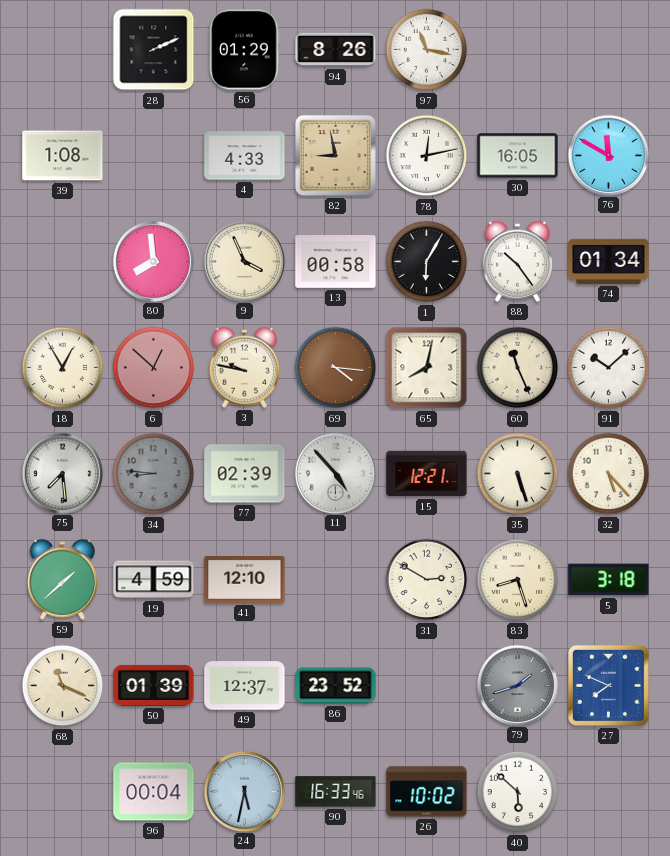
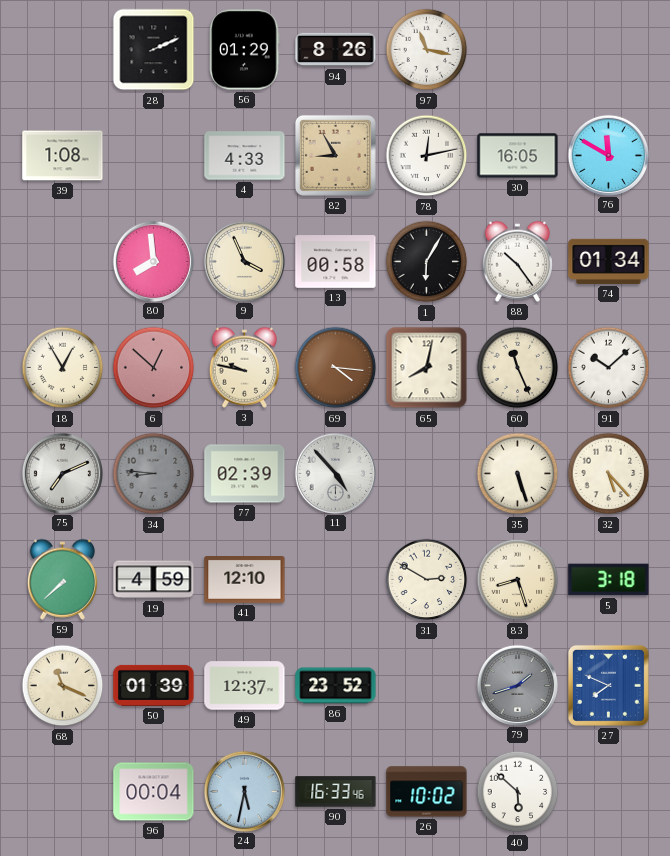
82: 8:58 -> 8:55
75: 7:29 -> 7:11
15: 12:21 -> none
59: 1:38 -> 7:38
